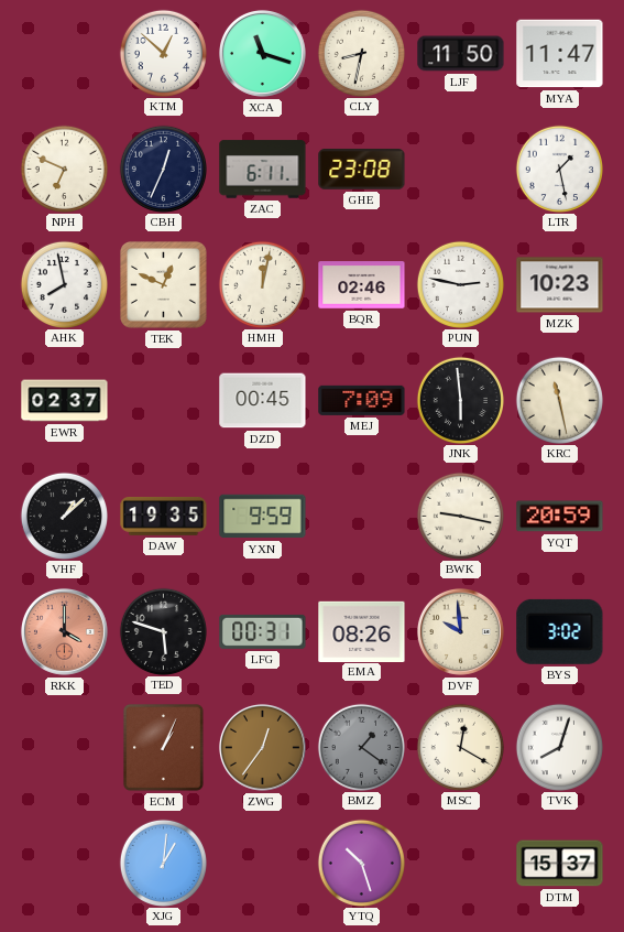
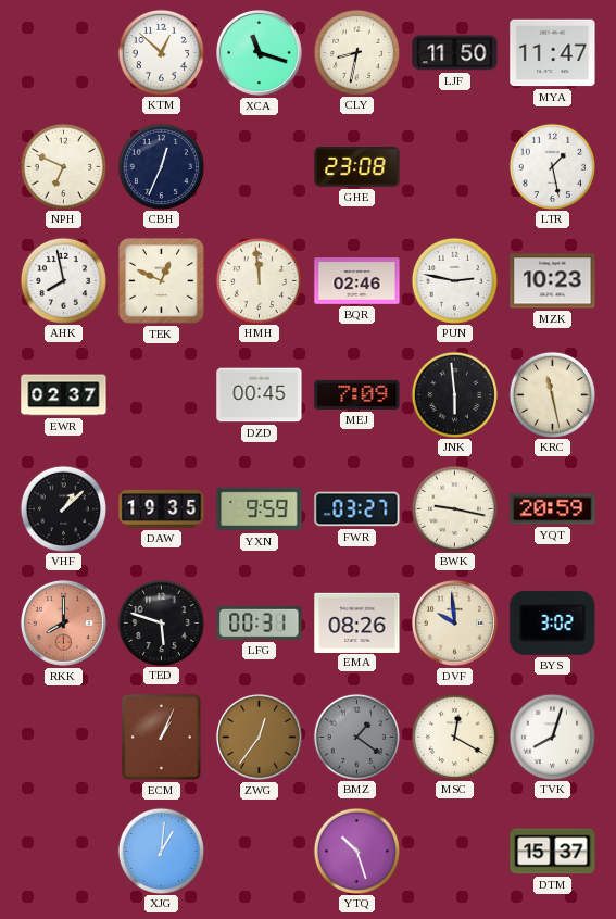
ZAC: 6:11 -> none
HMH: 12:02 -> 11:59
FWR: none -> 03:27
RKK: 4:00 -> 8:00
